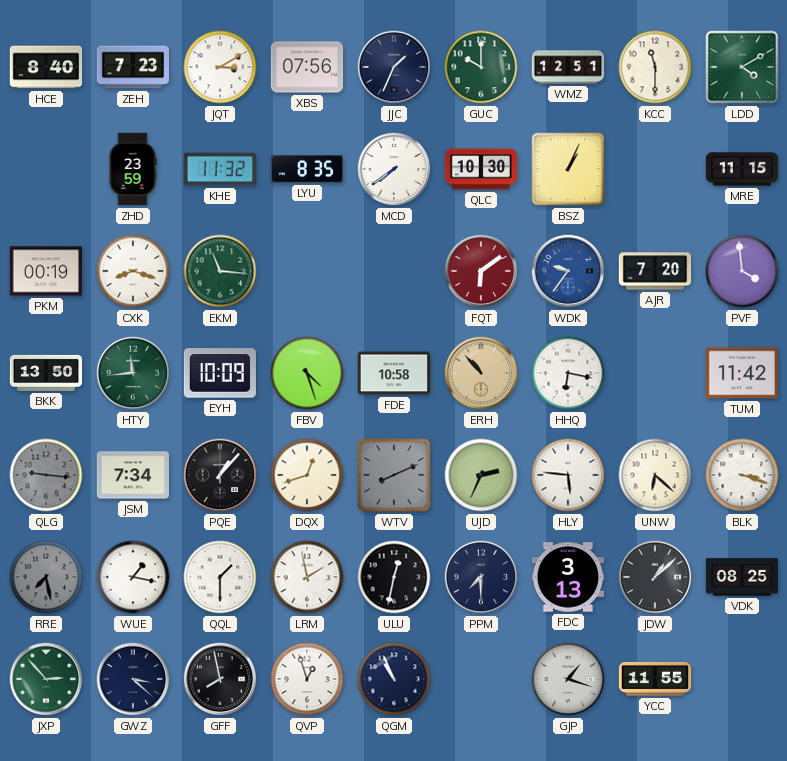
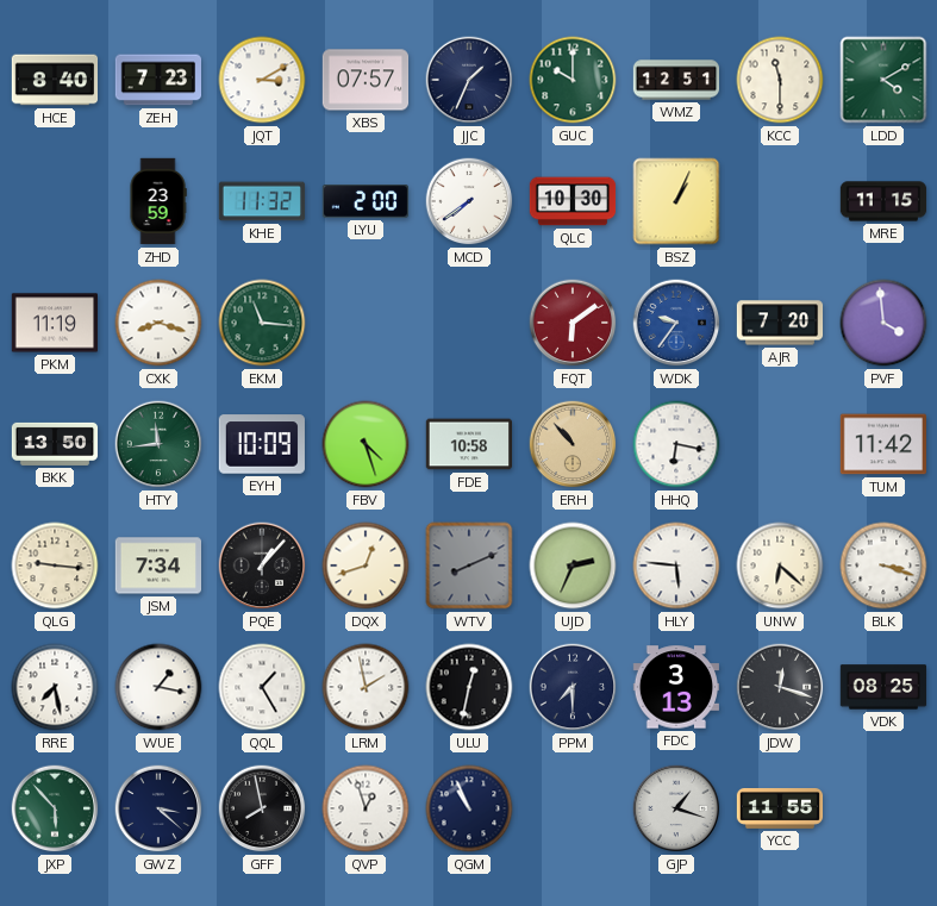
XBS: 07:56 -> 07:57
LYU: 8:35 -> 2:00
PKM: 00:19 -> 11:19
QLG dial: grey -> cream
RRE dial: grey -> white
QQL: 1:30 -> 1:25
JDW: 1:08 -> 12:18
JXP: 2:53 -> 5:53
